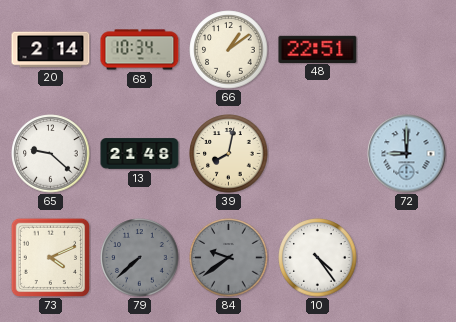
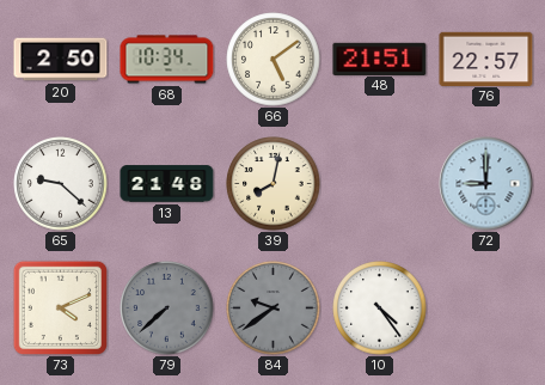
20: 2:14 -> 2:50
66: 1:09 -> 5:09
48: 22:51 -> 21:51
76: none -> 22:57
